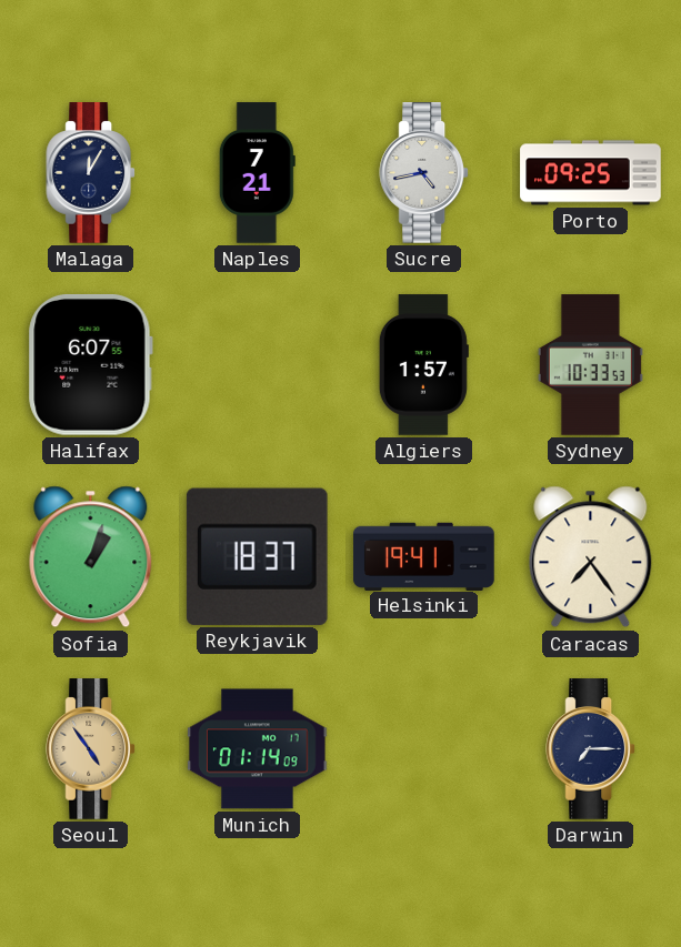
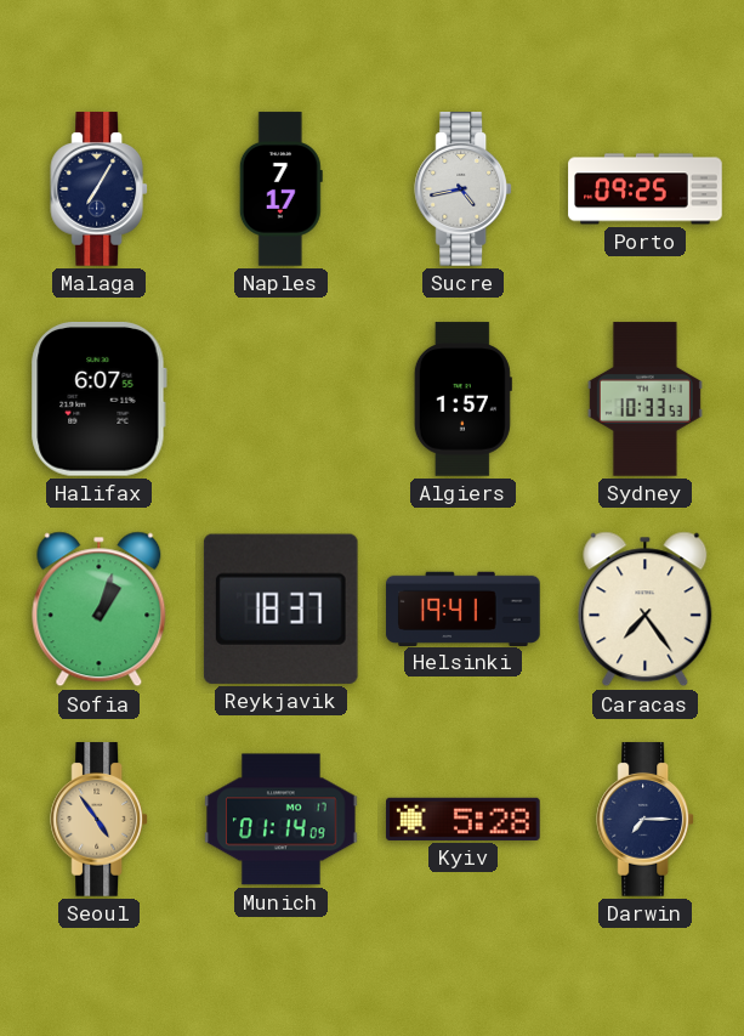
Malaga: 12:05 -> 7:05
Naples: 7:21 -> 7:17
Kyiv: none -> 5:28
